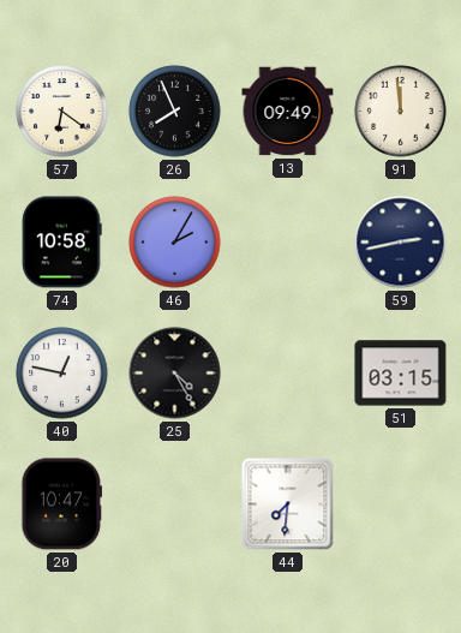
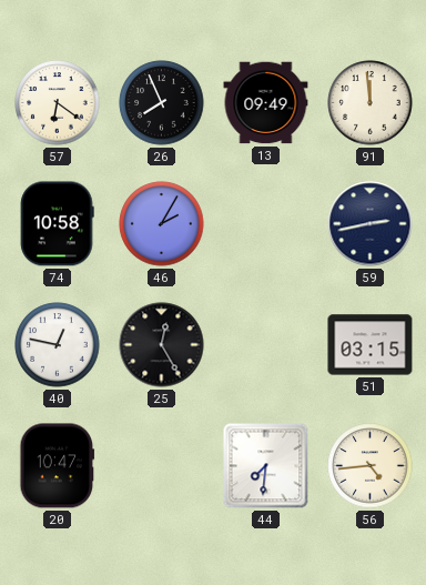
25: 4:25 -> 12:25
56: none -> 4:44
